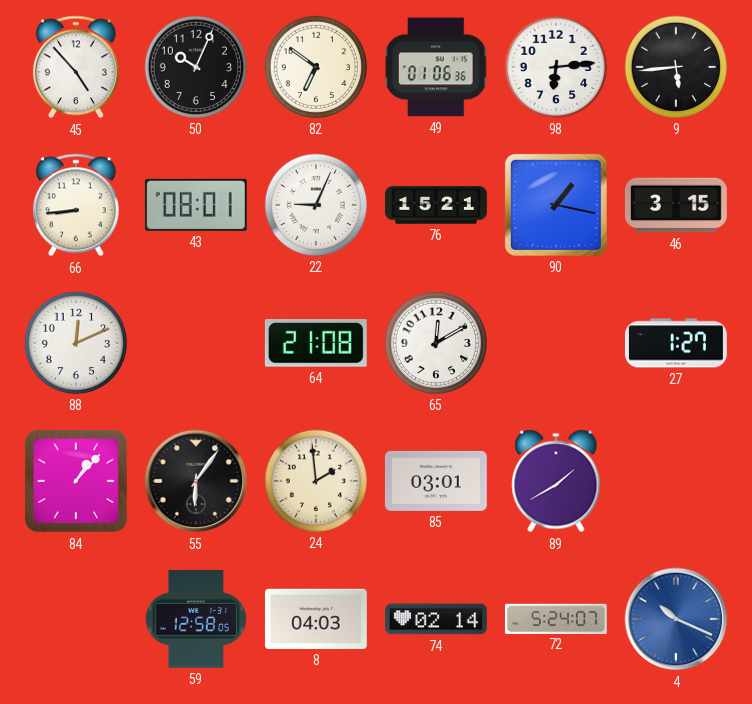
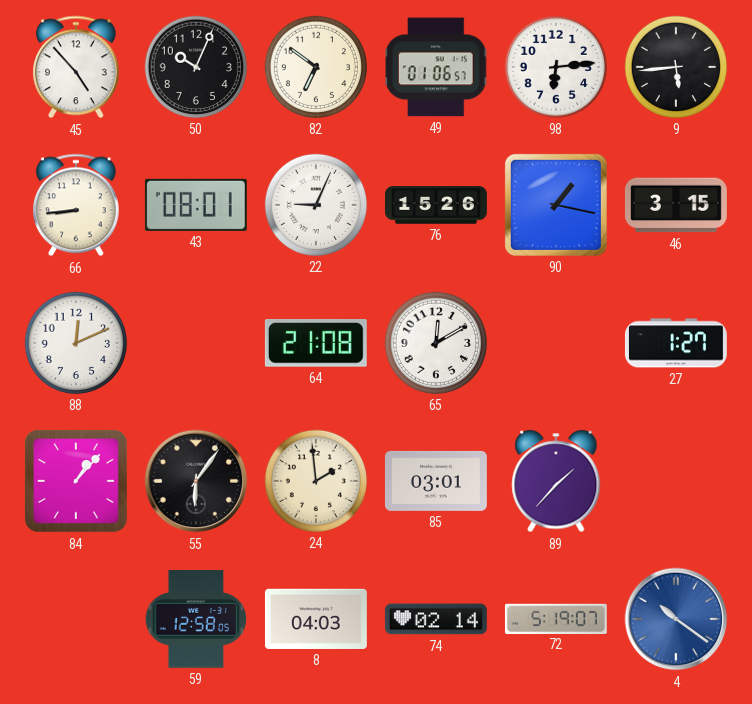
49: 01:06:36 -> 01:06:57
76: 15:21 -> 15:26
89: 1:40 -> 1:37
72: 5:24 -> 5:19
4: 10:19 -> 10:21
